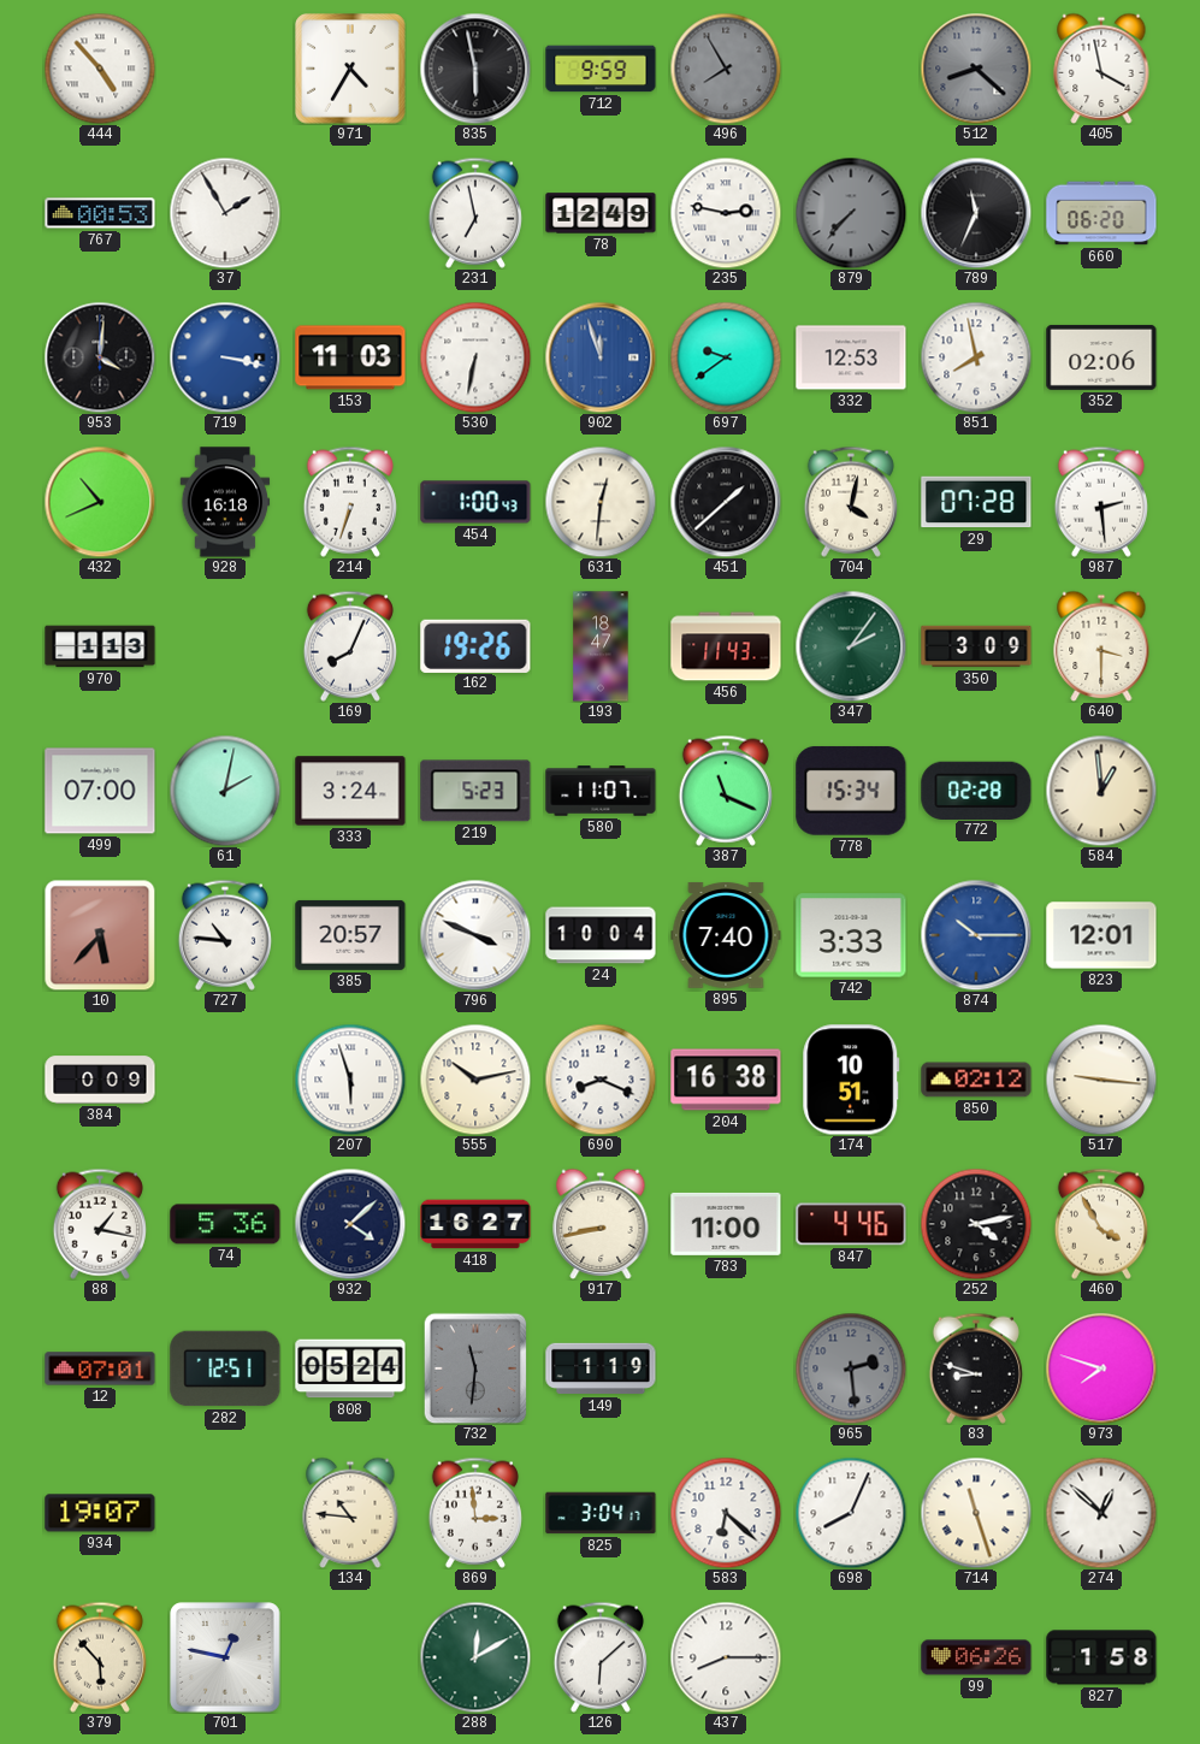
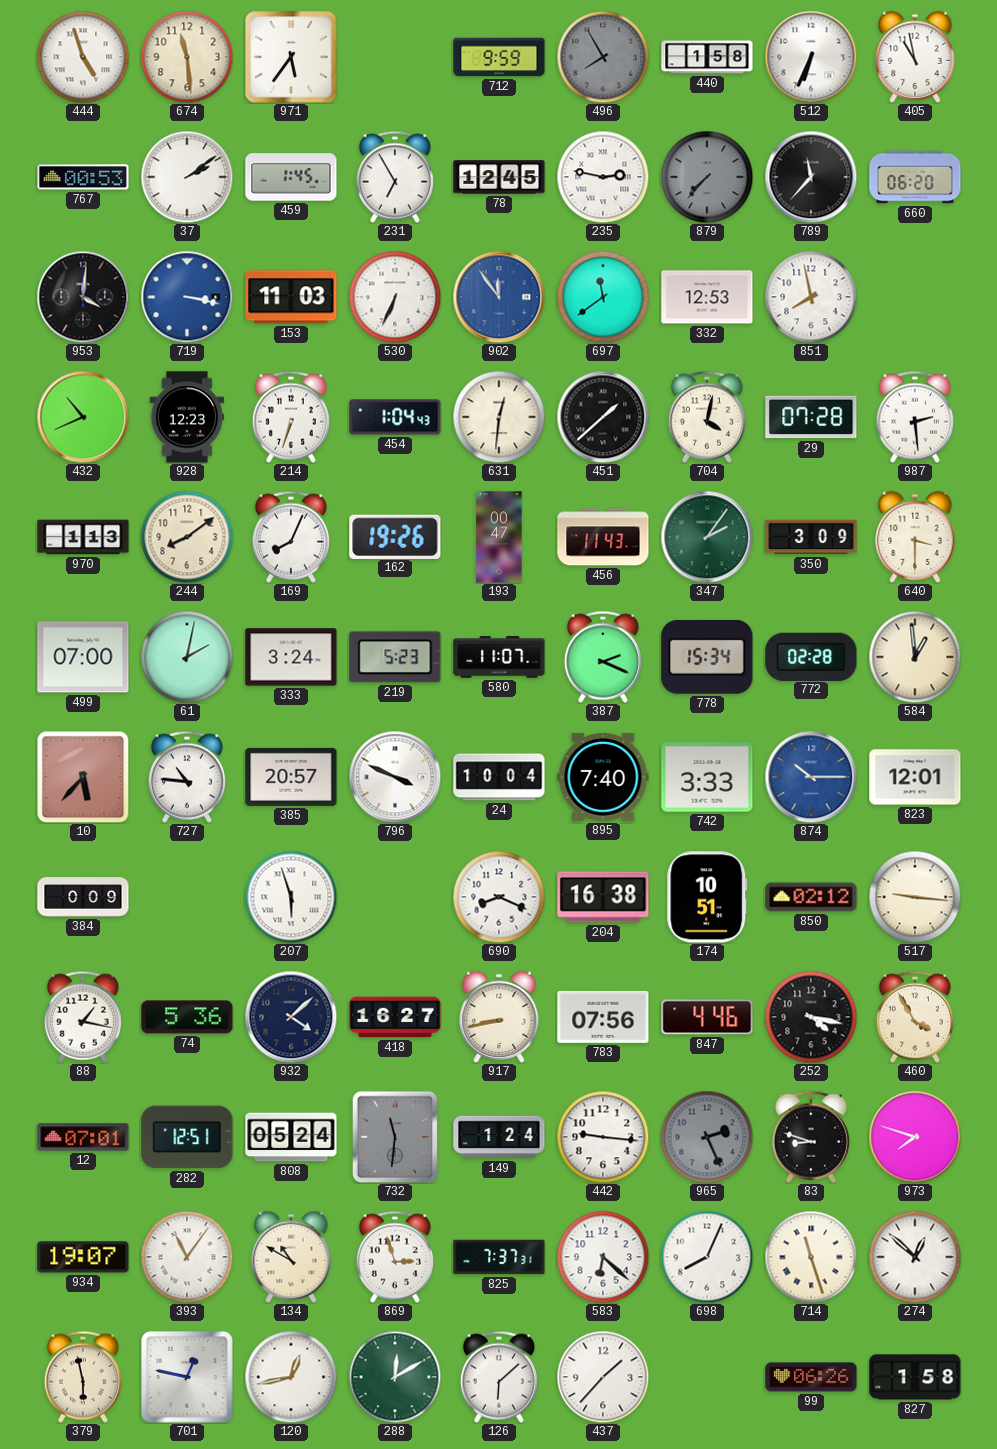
444: 4:53 -> 4:57
674: none -> 11:29
971: 4:35 -> 5:36
835: 5:58 -> none
440: none -> 1:58
512: 8:22 -> 6:34
512 dial: grey -> white
405: 3:58 -> 10:58
37: 1:55 -> 2:09
459: none -> 1:45
231: 6:58 -> 6:55
78: 12:49 -> 12:45
789: 11:34 -> 11:37
530: 6:32 -> 6:34
902: 11:57 -> 11:54
697: 9:39 -> 11:39
352: 02:06 -> none
928: 16:18 -> 12:23
454: 1:00 -> 1:04
244: none -> 8:09
193: 18:47 -> 00:47
387: 11:19 -> 2:19
555: 10:13 -> none
783: 11:00 -> 07:56
252: 4:13 -> 4:17
149: 1:19 -> 1:24
442: none -> 9:16
965: 2:29 -> 2:26
393: none -> 11:06
134: 10:46 -> 10:50
869: 2:59 -> 2:57
825: 3:04 -> 7:37
379: 5:53 -> 5:58
120: none -> 12:43
437: 8:15 -> 1:37
